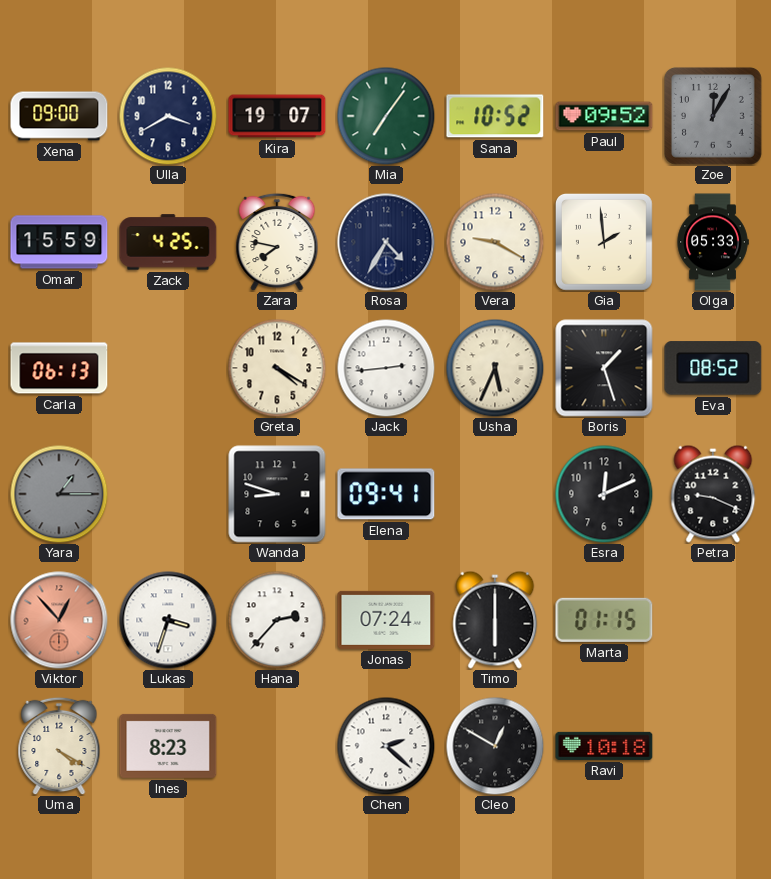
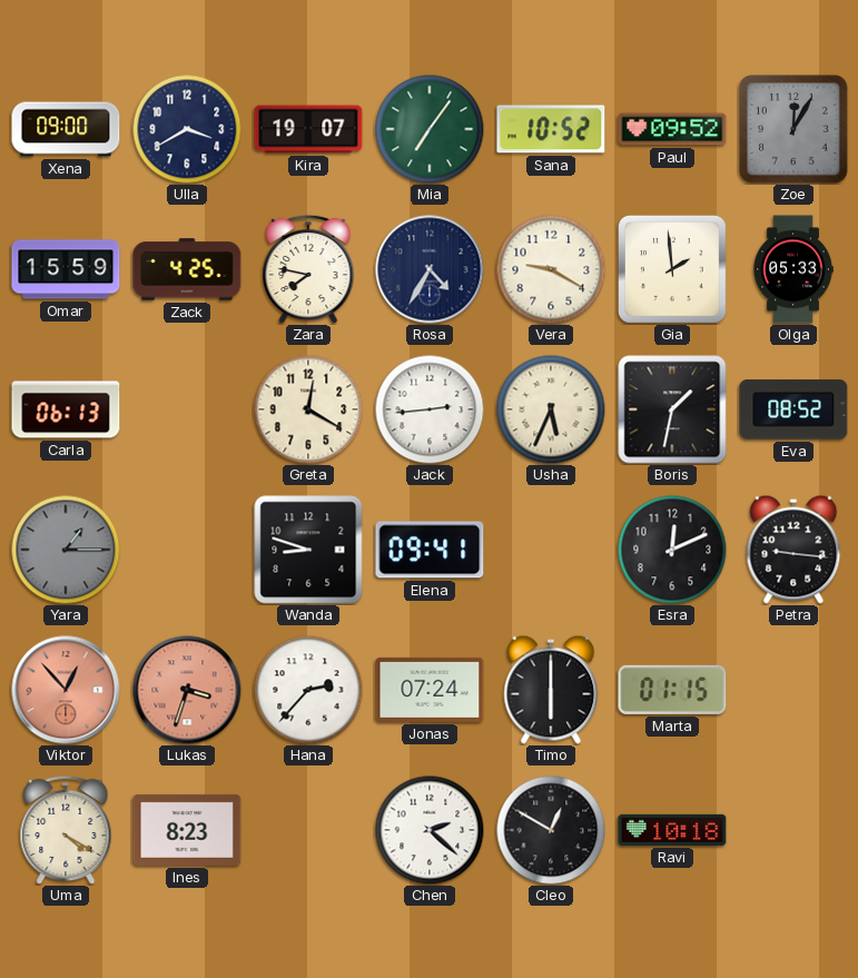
Greta: 4:20 -> 12:20
Boris: 1:27 -> 1:32
Petra: 9:19 -> 9:16
Lukas dial: white -> salmon
